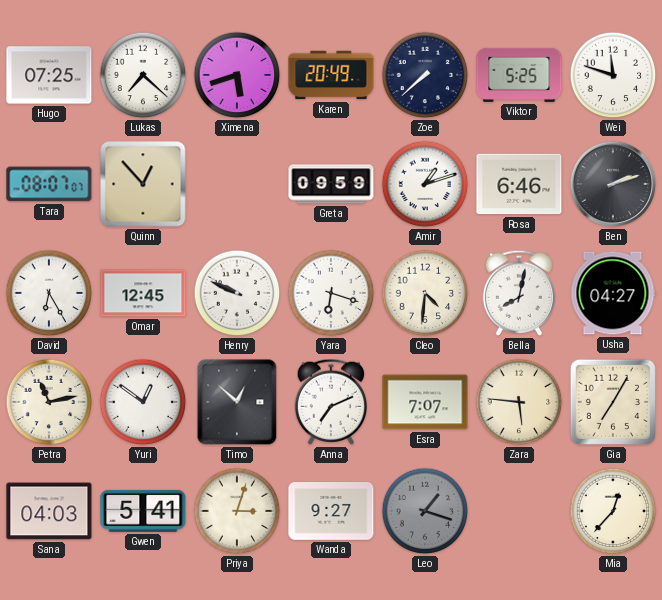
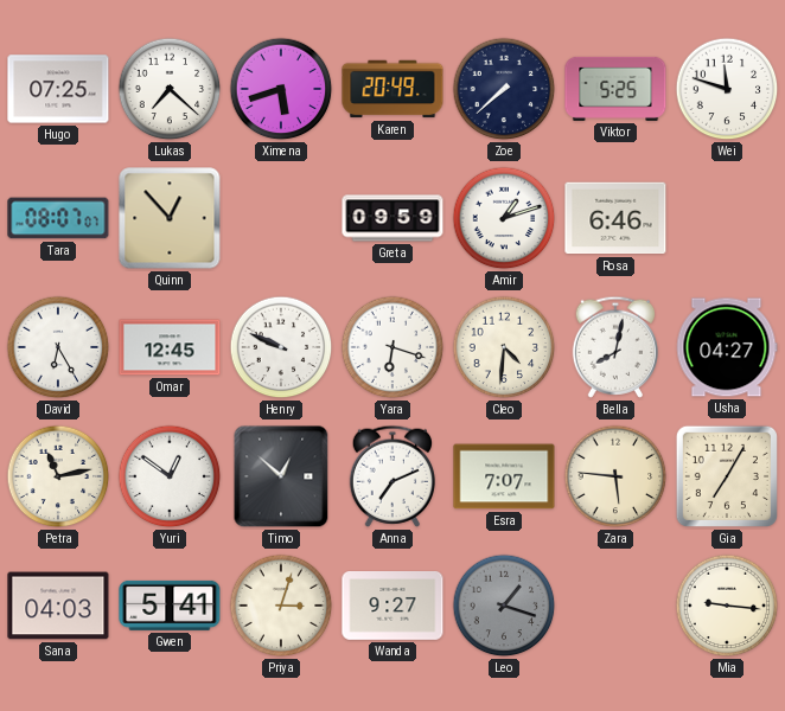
Ben: 2:12 -> none
Mia: 12:37 -> 9:16
